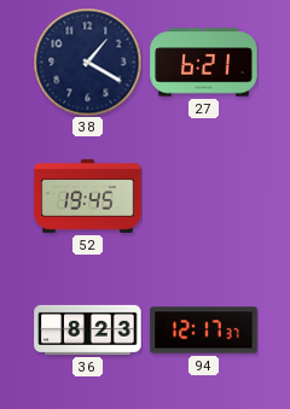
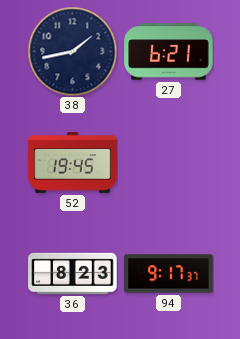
38: 1:20 -> 1:43
94: 12:17 -> 9:17
